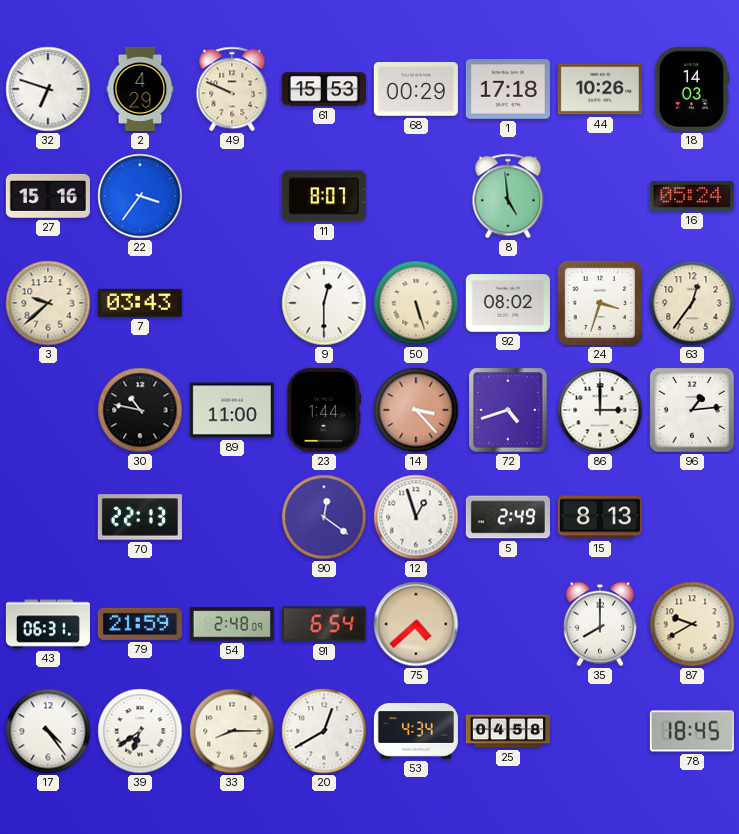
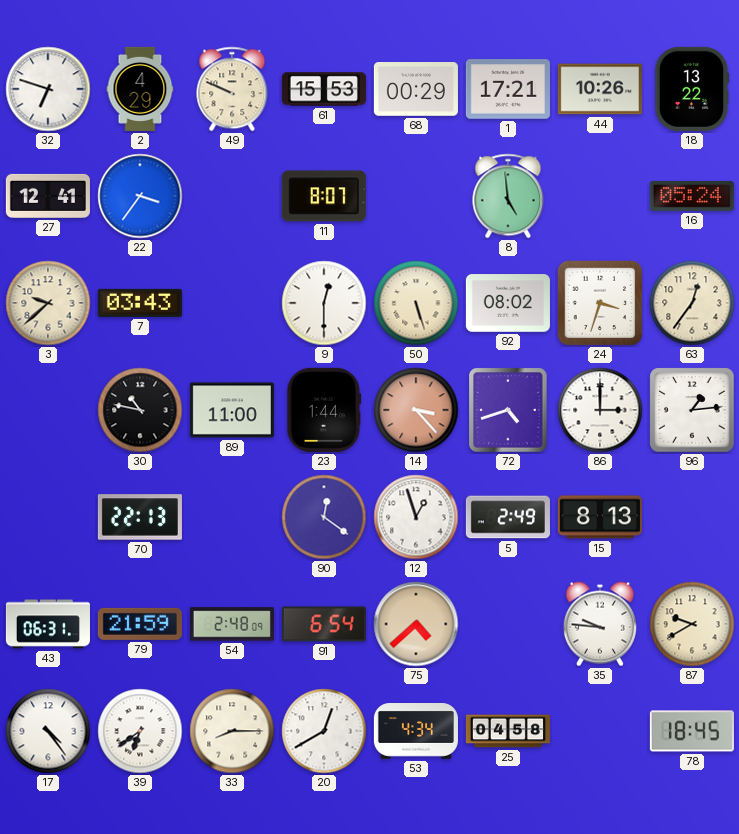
1: 17:18 -> 17:21
18: 14:03 -> 13:22
27: 15:16 -> 12:41
35: 8:00 -> 9:46
